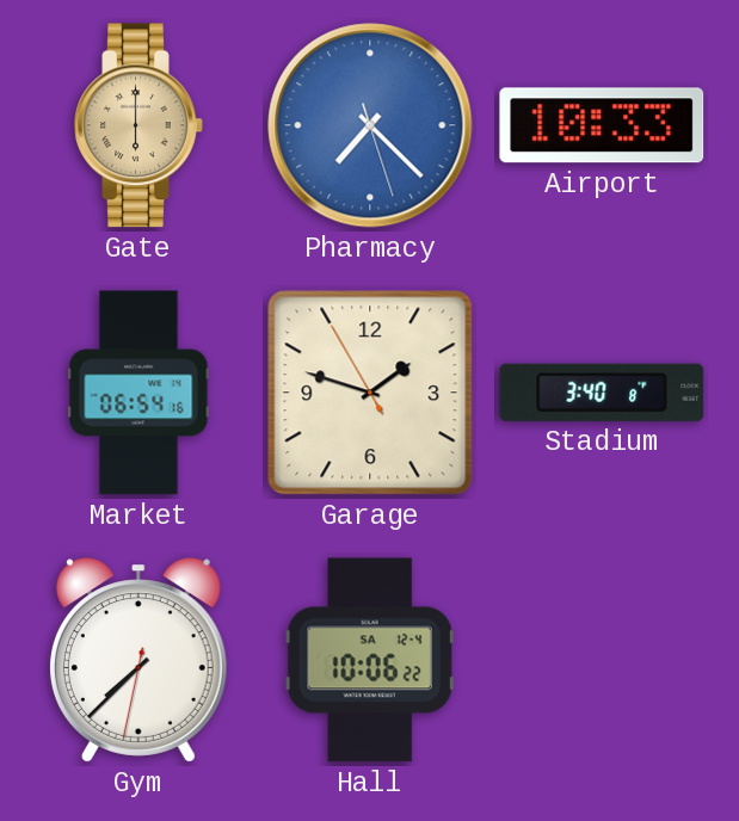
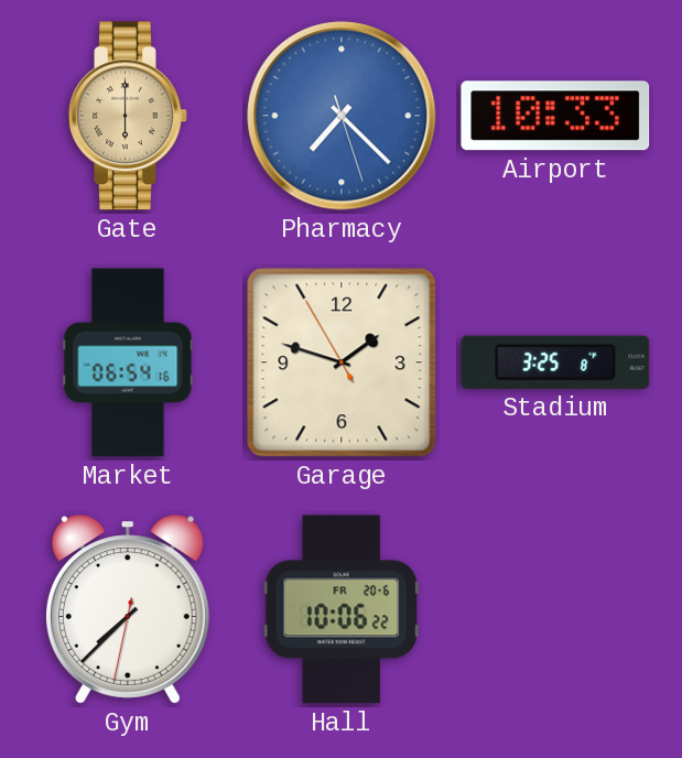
Stadium: 3:40 -> 3:25
Hall date: SA 12-4 -> FR 20-6
